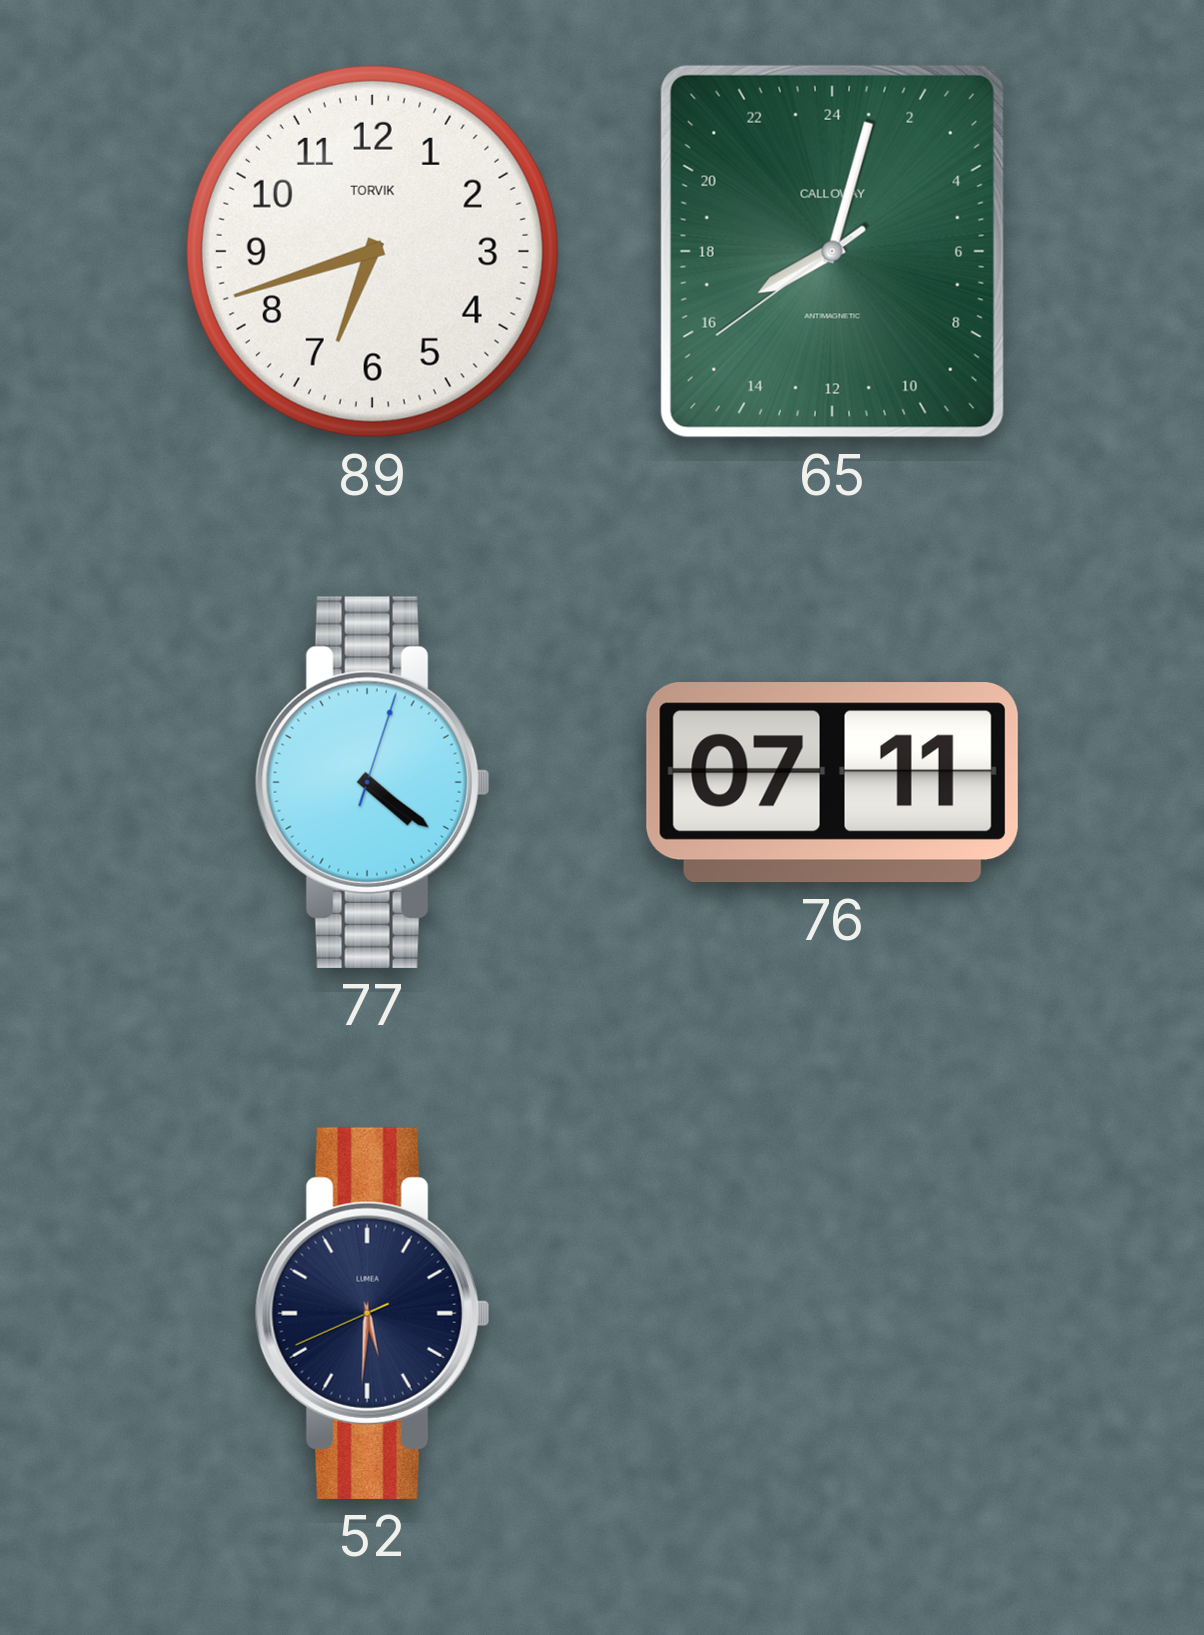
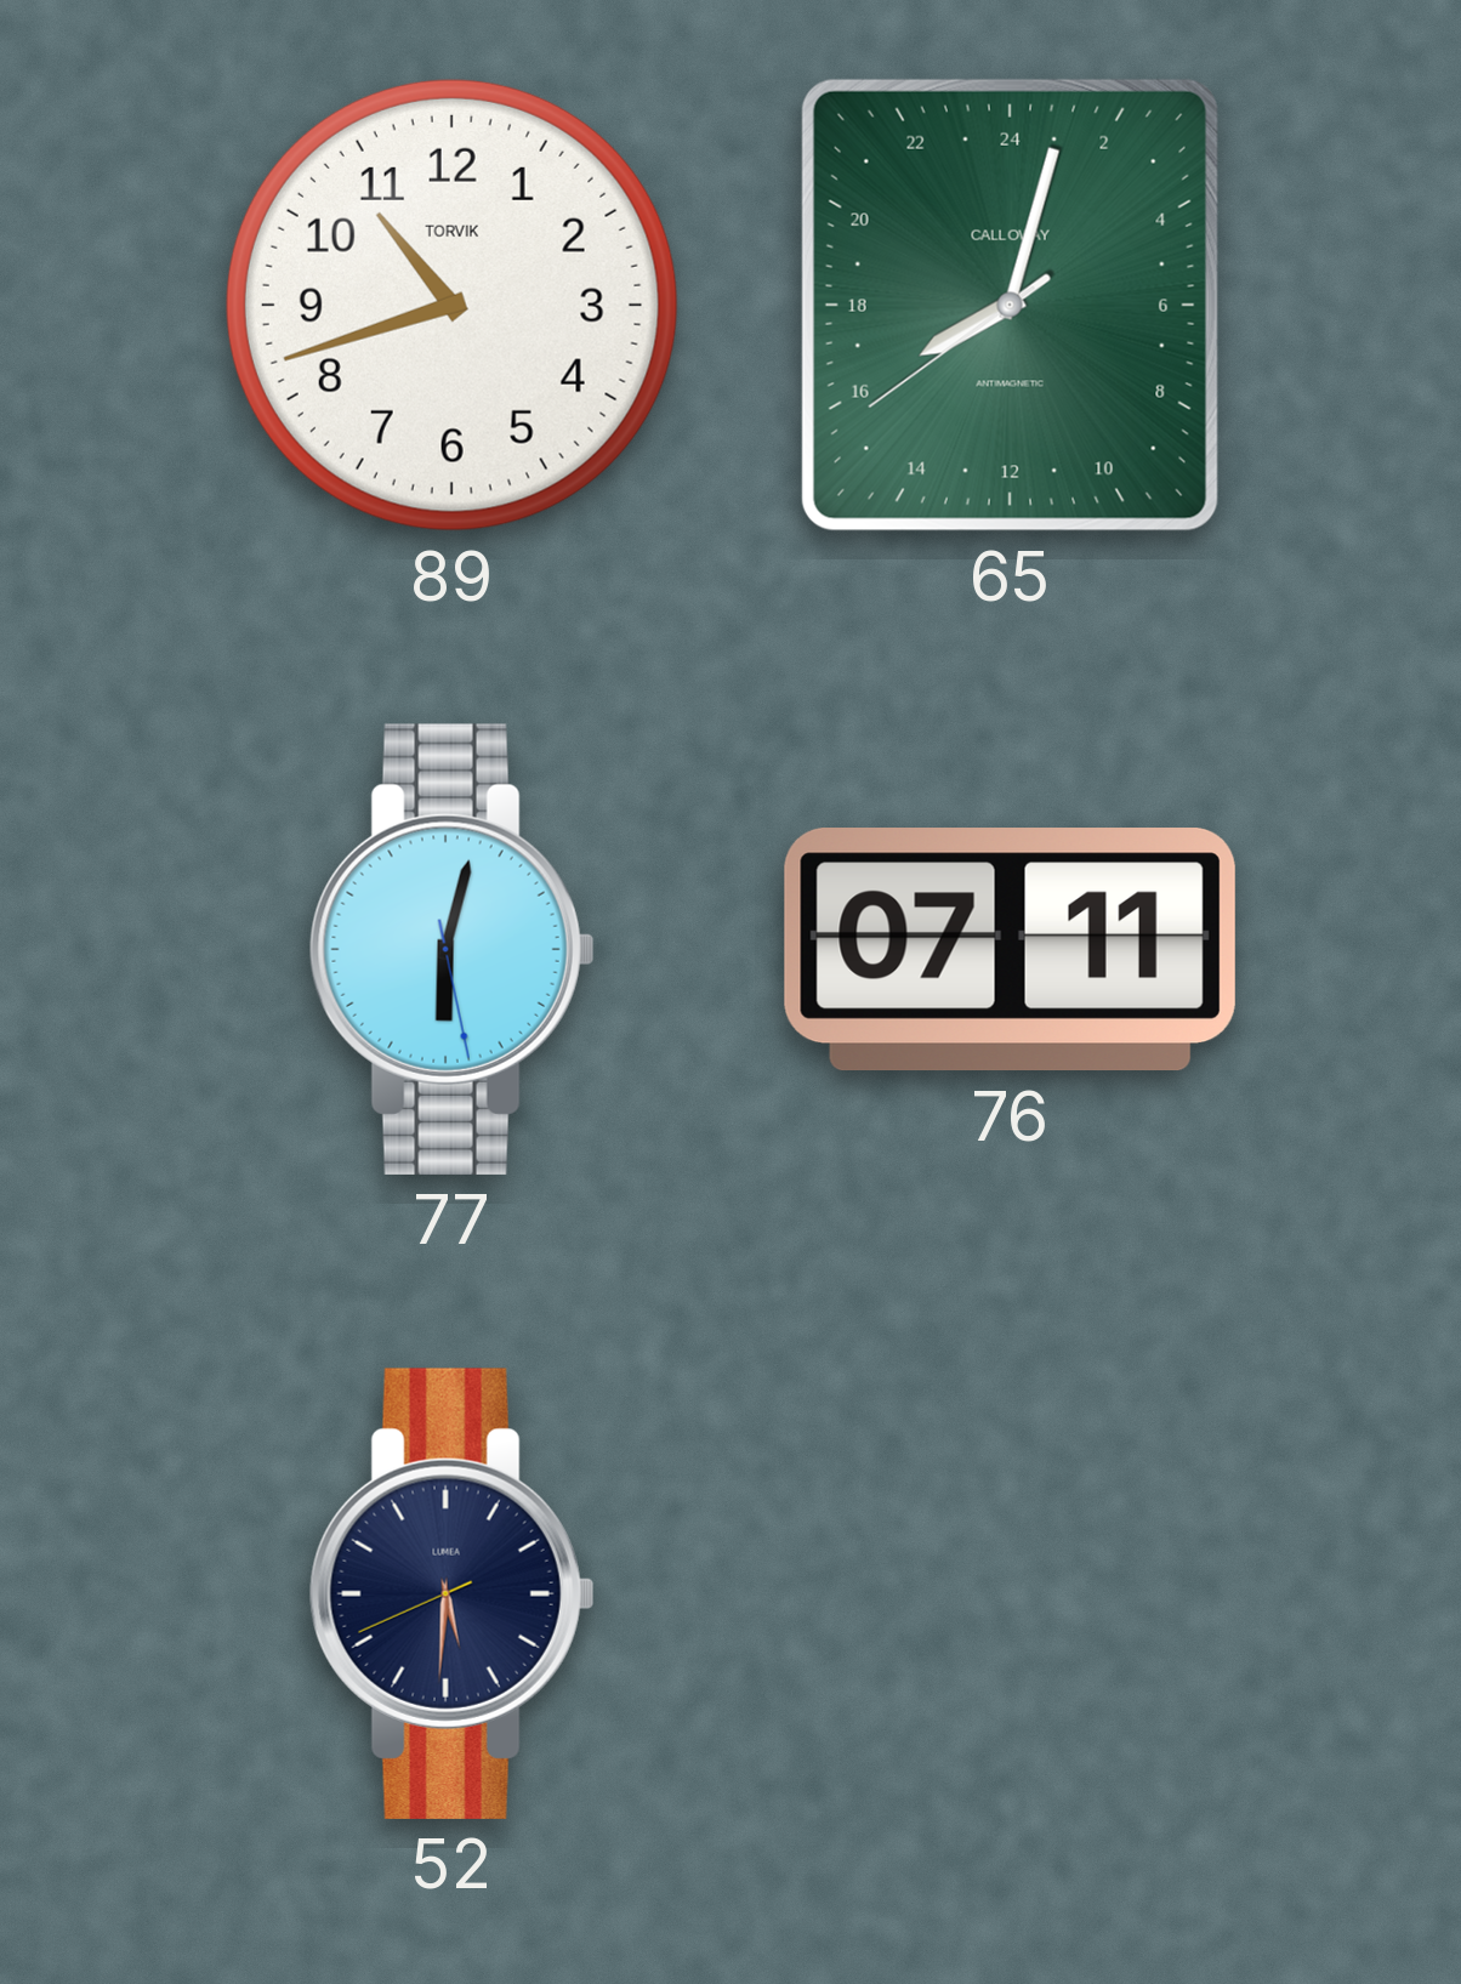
89: 6:42 -> 10:42
77: 4:21 -> 6:02
